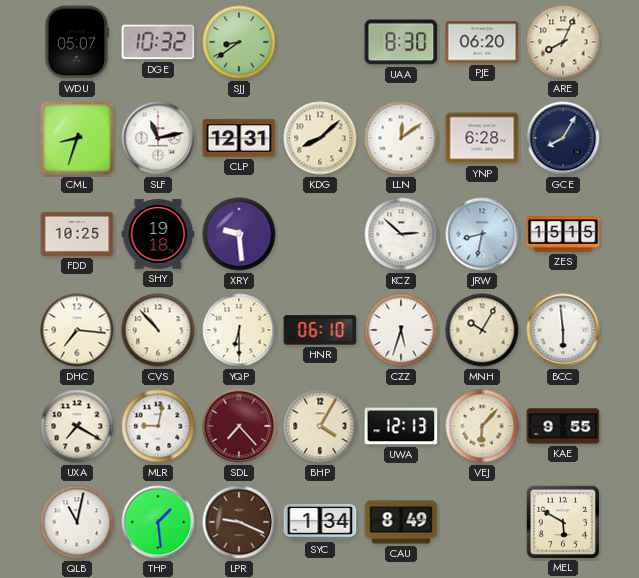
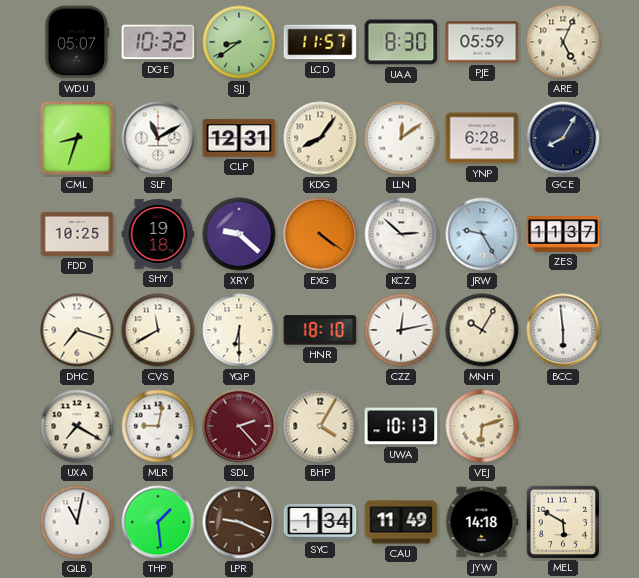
LCD: none -> 11:57
PJE: 06:20 -> 05:59
ARE: 8:04 -> 5:04
SLF: 11:13 -> 11:10
KDG: 8:08 -> 8:06
XRY: 9:29 -> 9:22
EXG: none -> 4:21
JRW: 8:32 -> 9:25
ZES: 15:15 -> 11:37
DHC: 7:16 -> 7:18
CVS: 10:53 -> 11:40
HNR: 06:10 -> 18:10
CZZ: 5:33 -> 12:13
SDL: 7:23 -> 2:23
UWA: 12:13 -> 10:13
VEJ: 6:07 -> 6:12
KAE: 9:55 -> none
CAU: 8:49 -> 11:49
JYW: none -> 14:18
